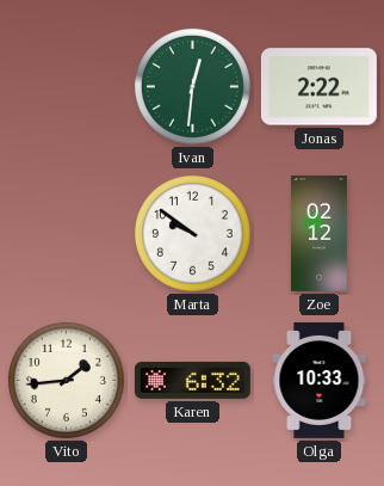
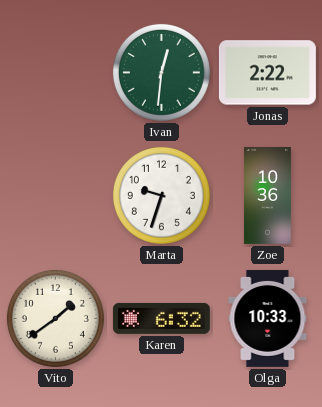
Marta: 9:51 -> 9:33
Zoe: 02:12 -> 10:36
Vito: 1:44 -> 1:39
